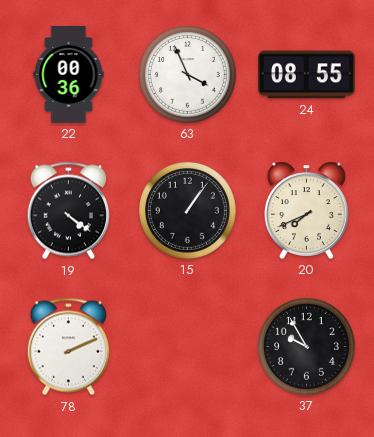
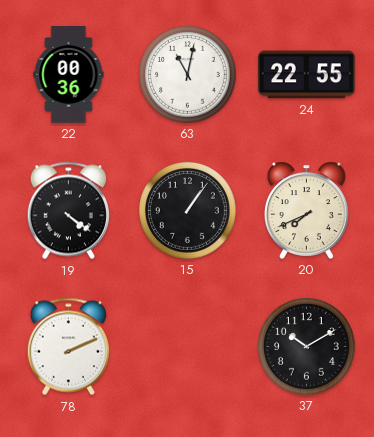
63: 3:56 -> 11:02
24: 08:55 -> 22:55
37: 9:55 -> 10:10
